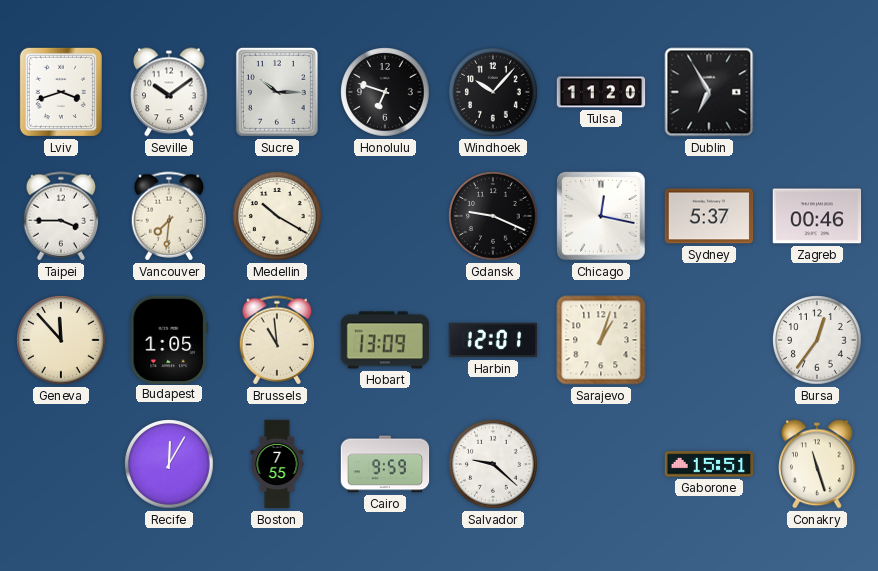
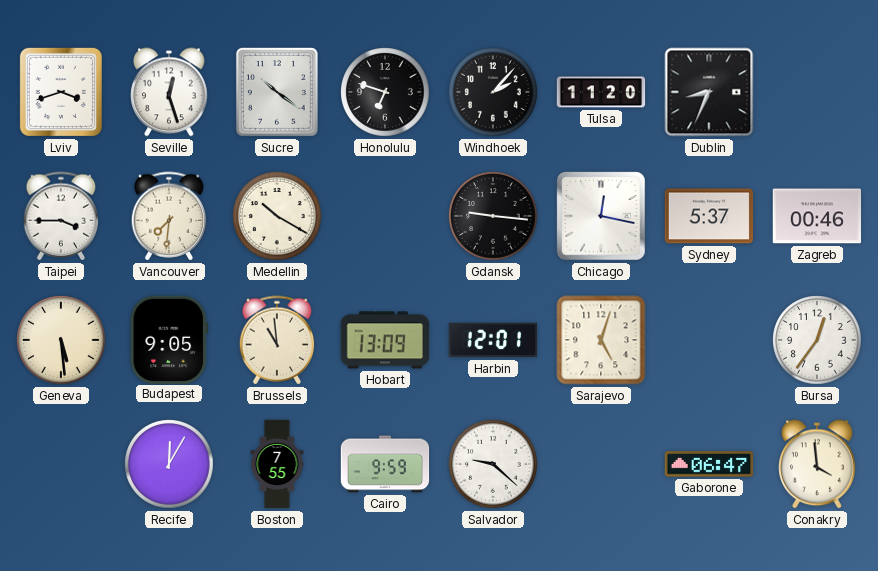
Seville: 10:09 -> 12:27
Sucre: 10:15 -> 10:21
Windhoek: 10:07 -> 2:07
Dublin: 6:55 -> 8:34
Gdansk: 9:19 -> 9:16
Geneva: 11:53 -> 5:29
Budapest: 1:05 -> 9:05
Sarajevo: 1:03 -> 5:03
Gaborone: 15:51 -> 06:47
Conakry: 11:27 -> 3:59
